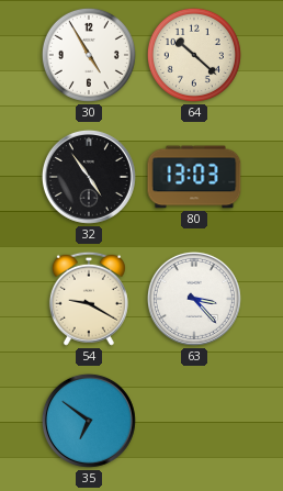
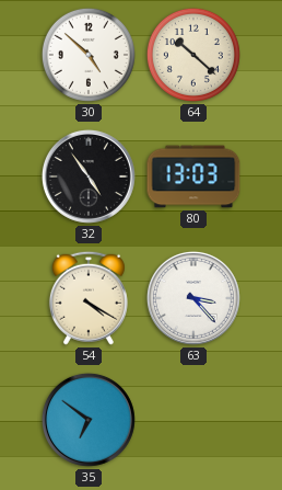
30: 4:55 -> 4:52
54: 9:20 -> 4:20
